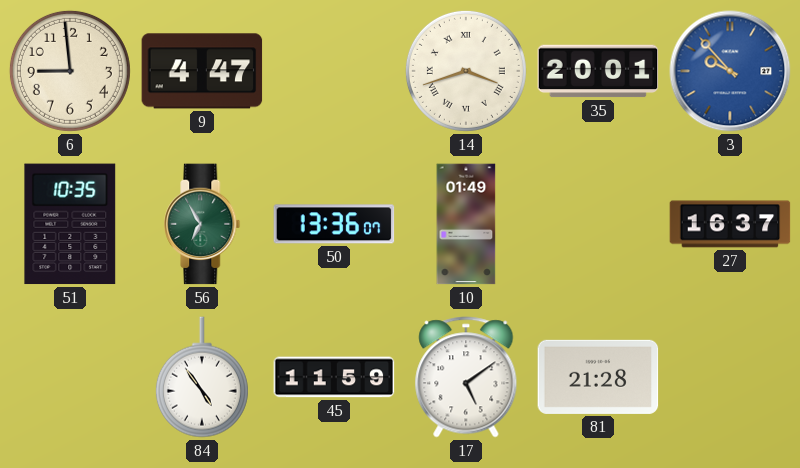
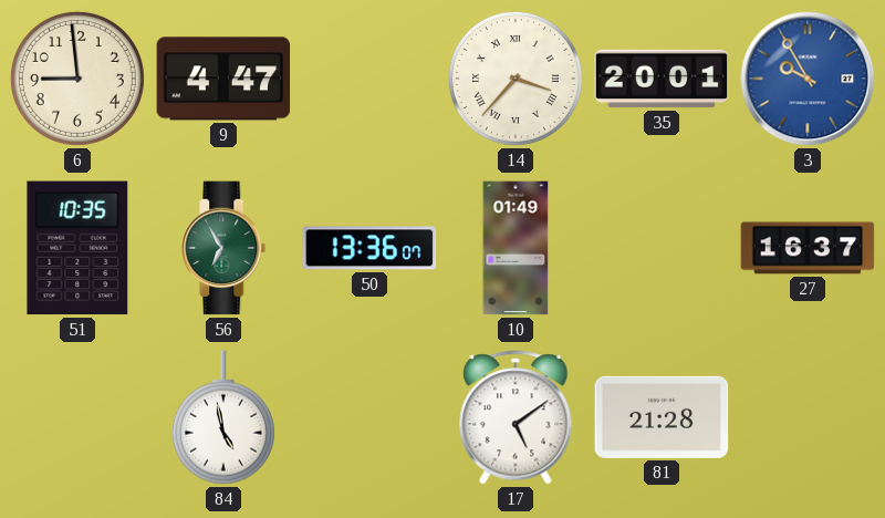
14: 3:42 -> 3:37
3: 9:53 -> 9:55
84: 4:54 -> 4:58
45: 11:59 -> none
